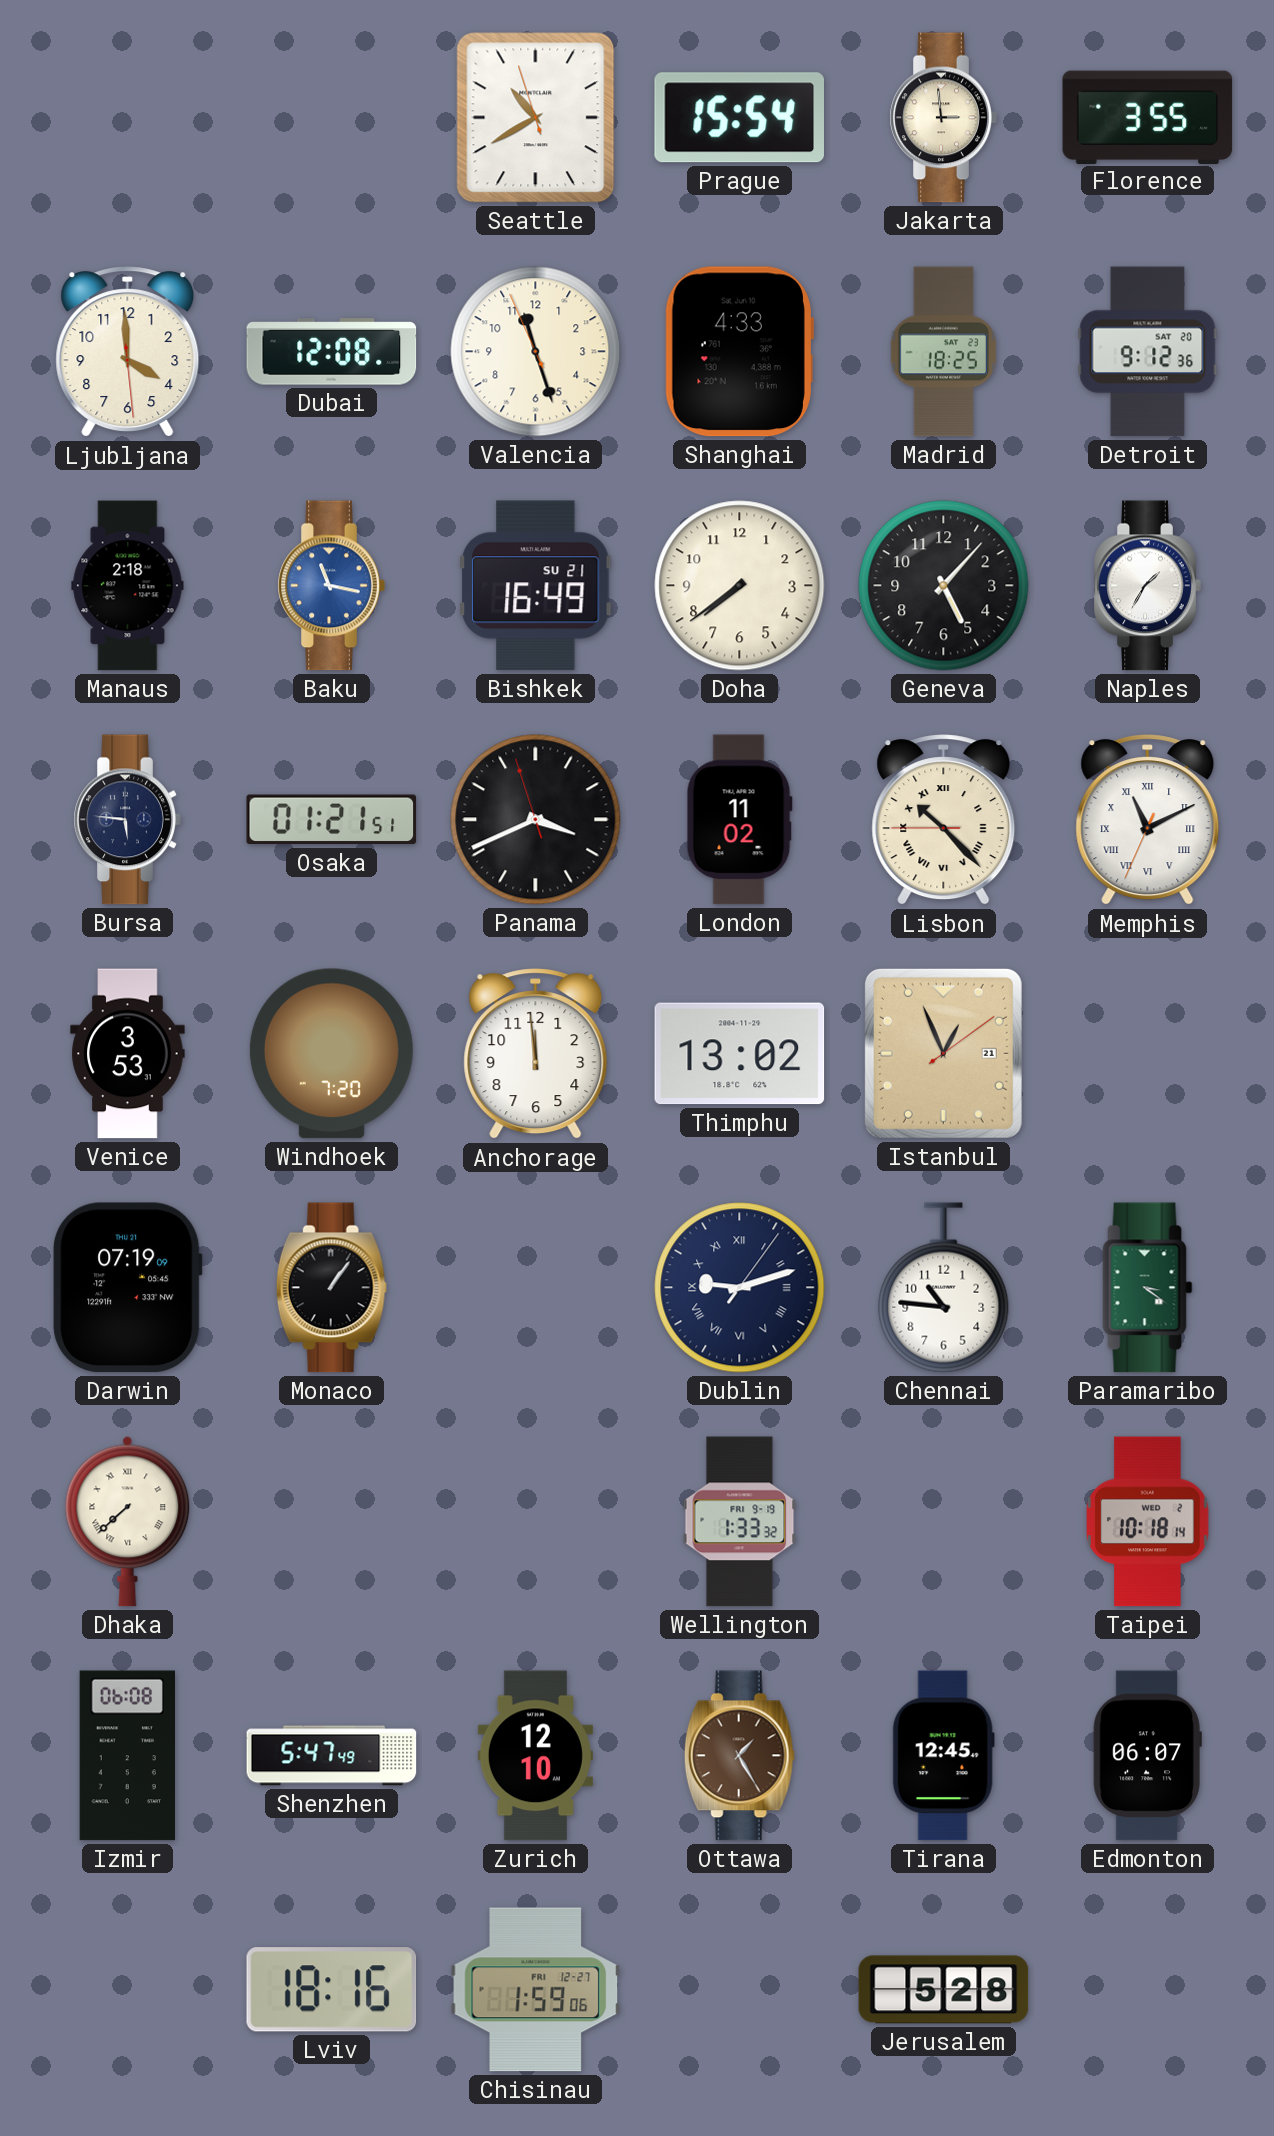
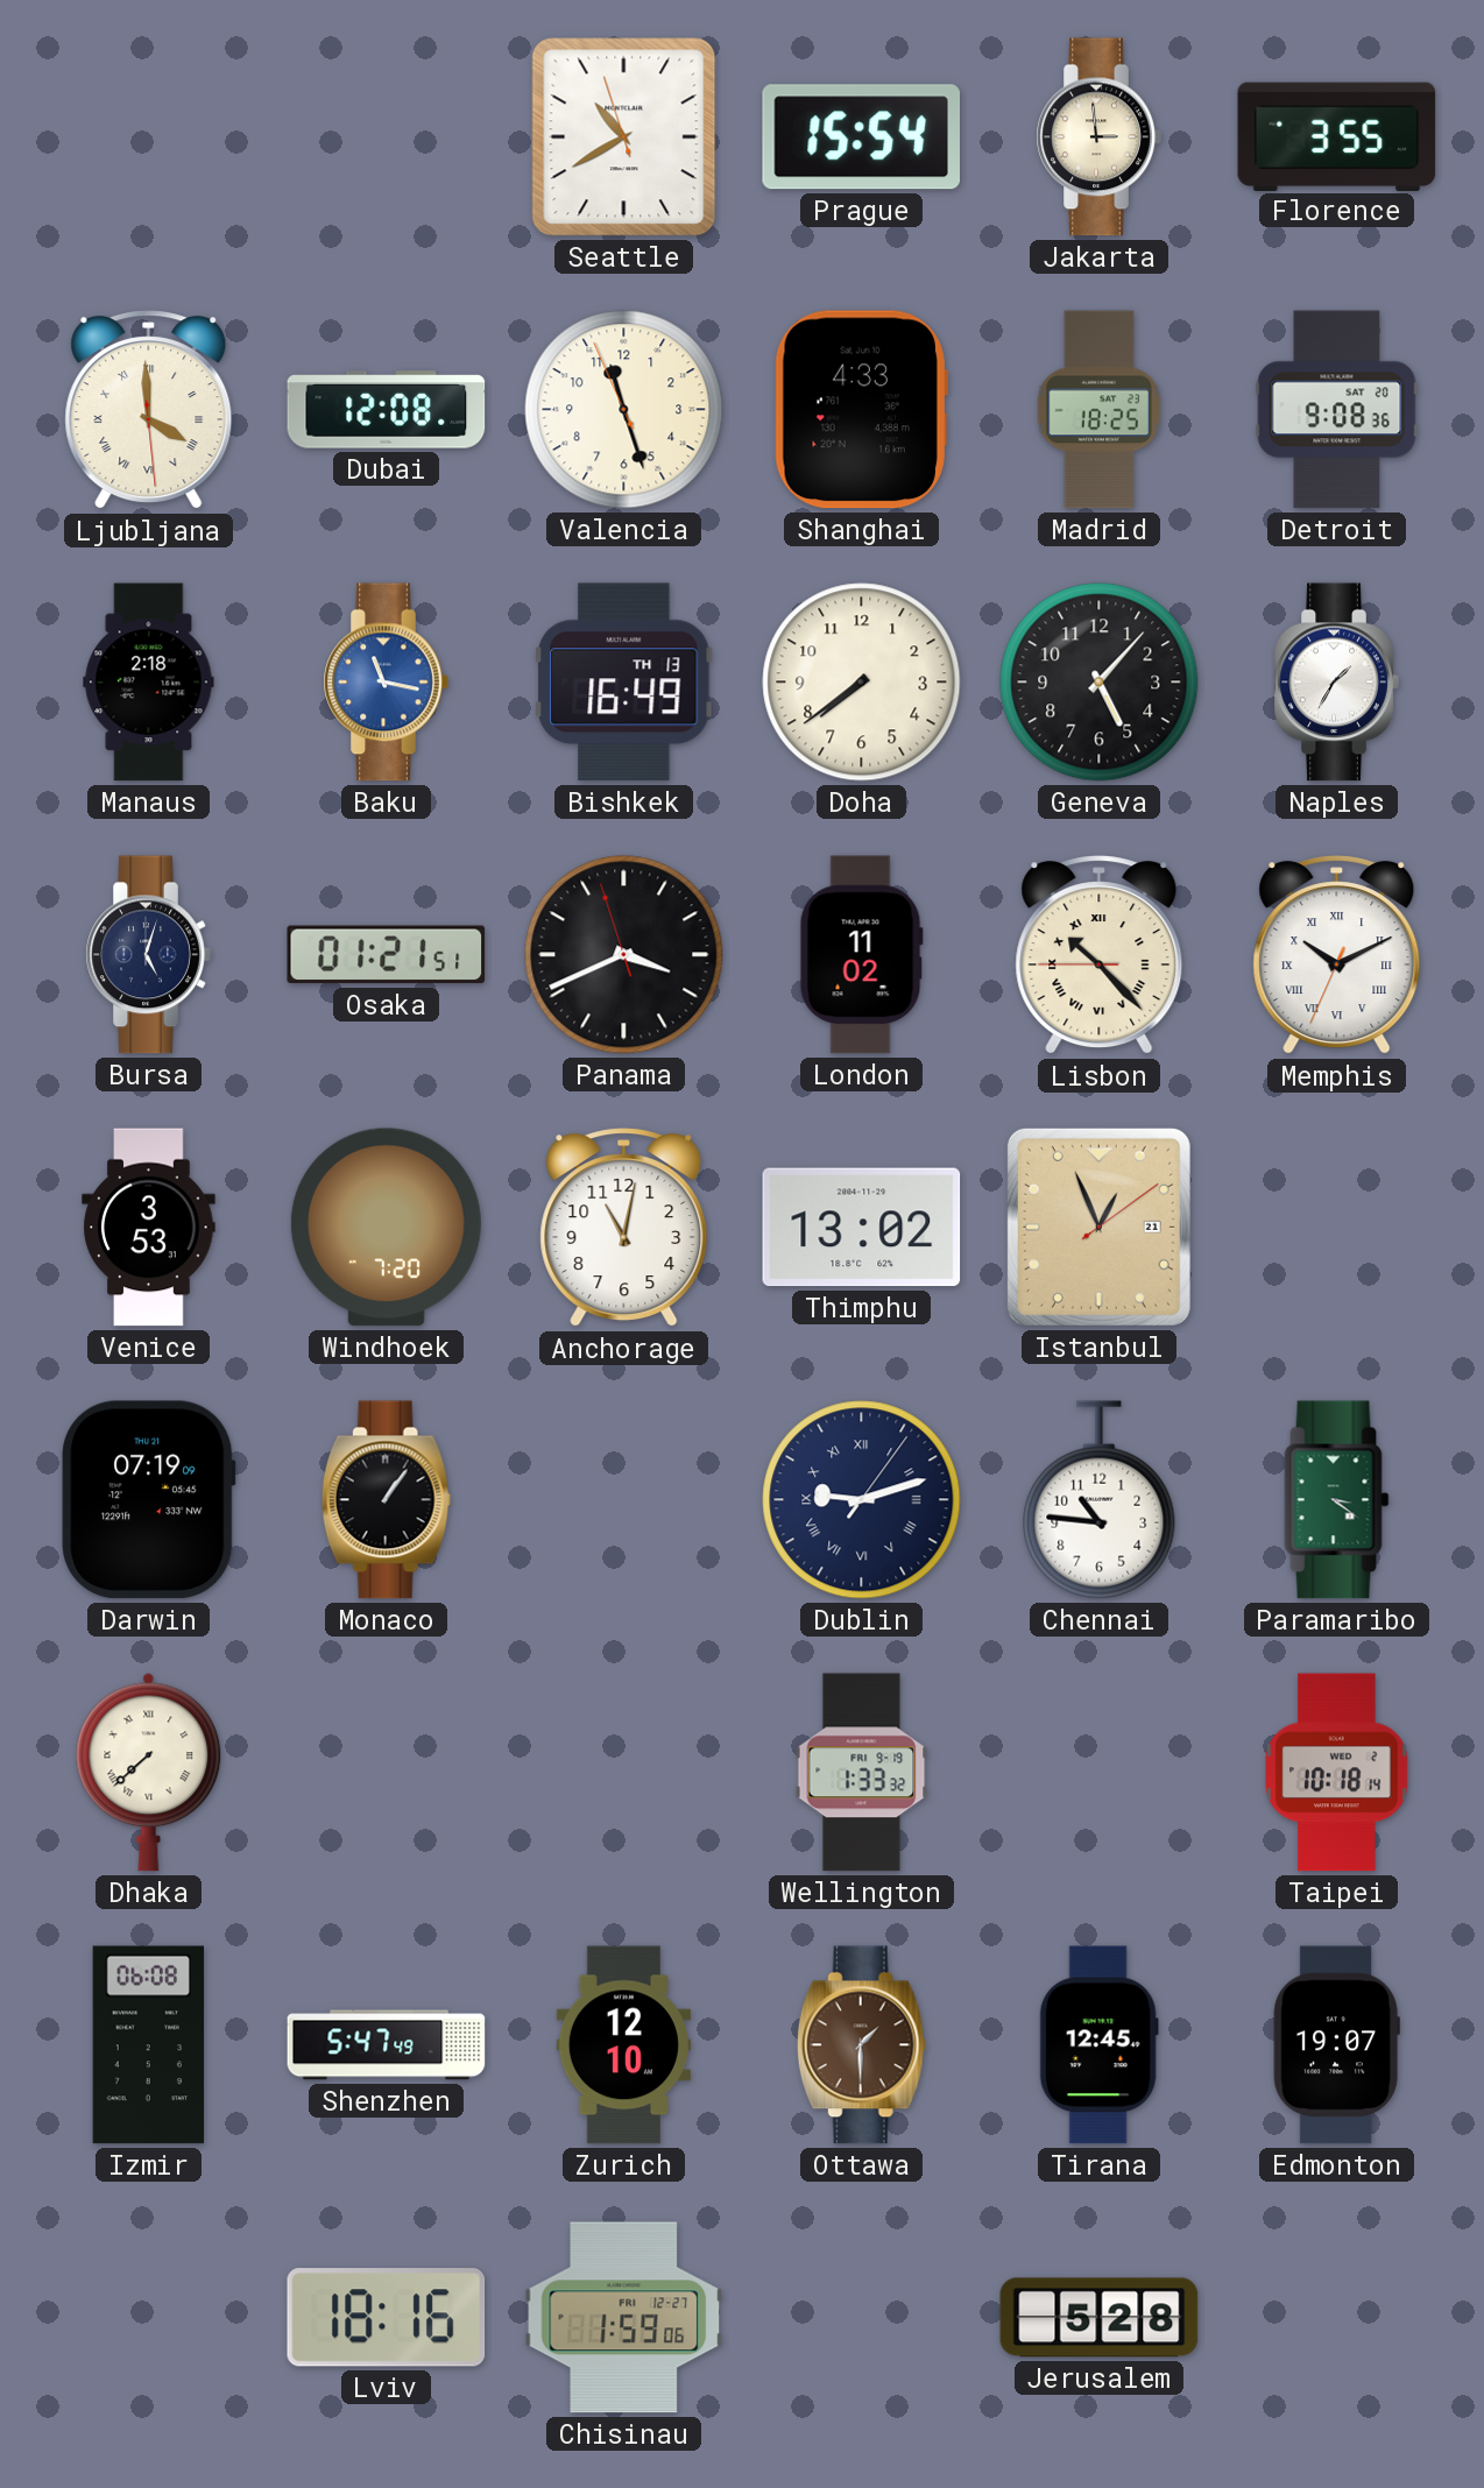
Ljubljana numerals: Arabic -> Roman
Detroit: 9:12 -> 9:08
Bishkek date: SU 21 -> TH 13
Bursa: 5:46 -> 5:03
Memphis: 11:10 -> 10:10
Anchorage: 11:59 -> 11:02
Ottawa: 1:25 -> 1:30
Edmonton: 06:07 -> 19:07
